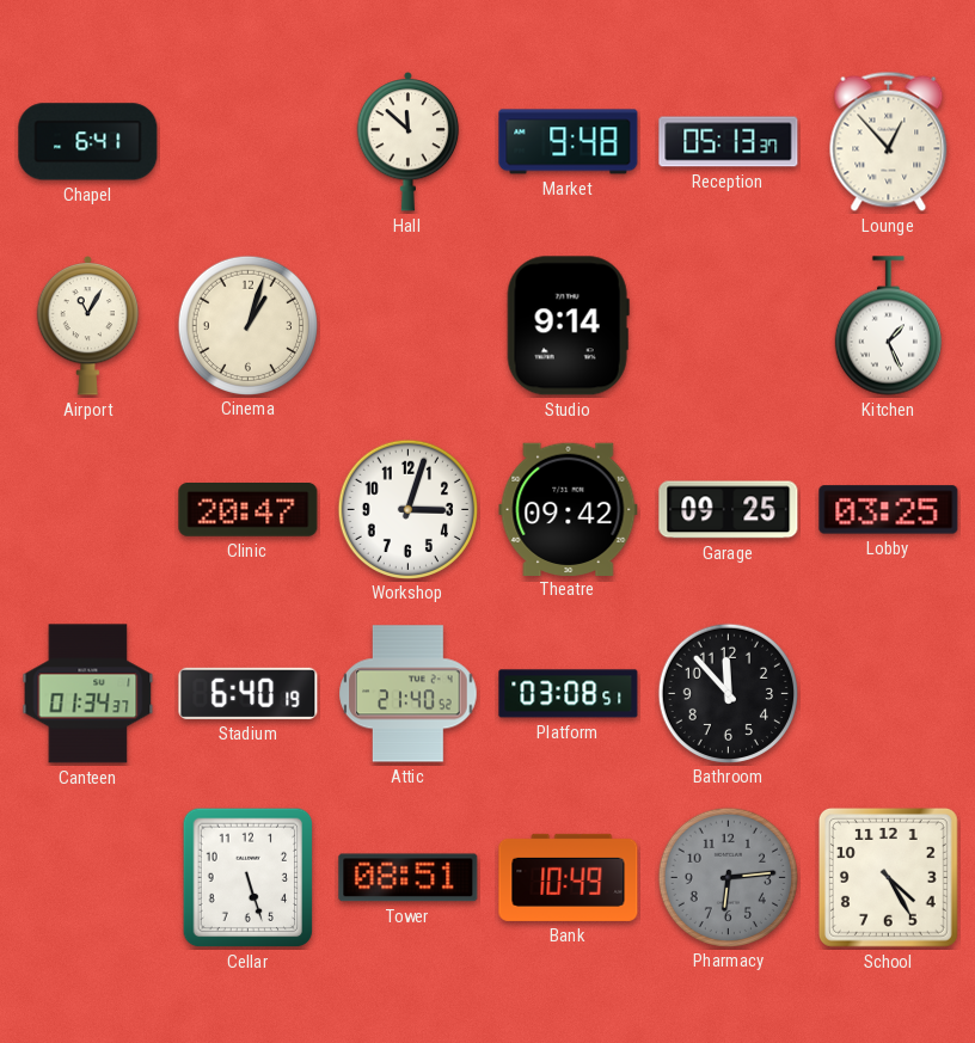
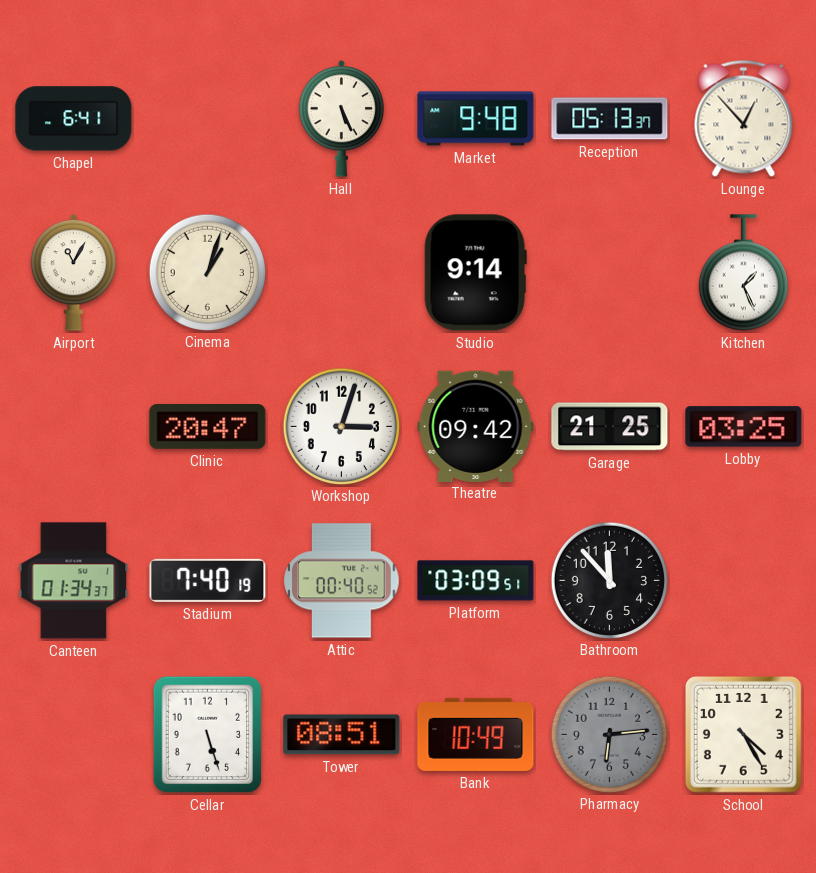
Hall: 11:52 -> 5:26
Garage: 09:25 -> 21:25
Stadium: 6:40 -> 7:40
Attic: 21:40 -> 00:40
Platform: 03:08 -> 03:09
